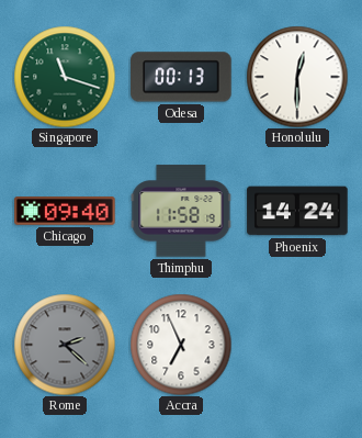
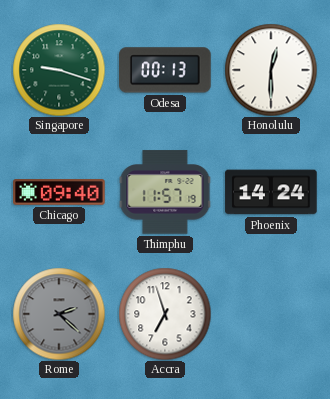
Singapore: 11:18 -> 9:18
Thimphu: 11:58 -> 11:57
Accra: 6:56 -> 6:57
